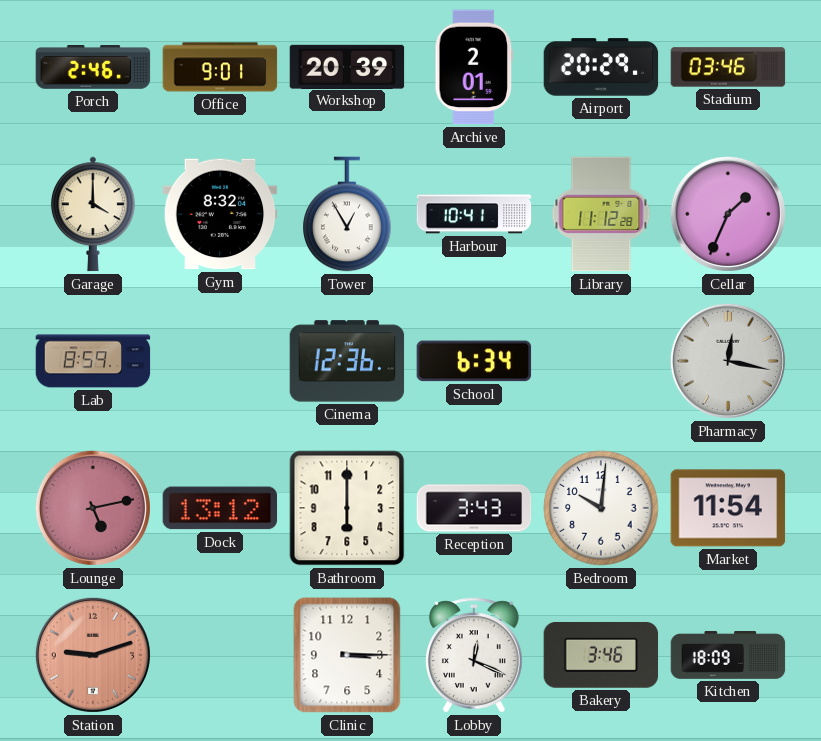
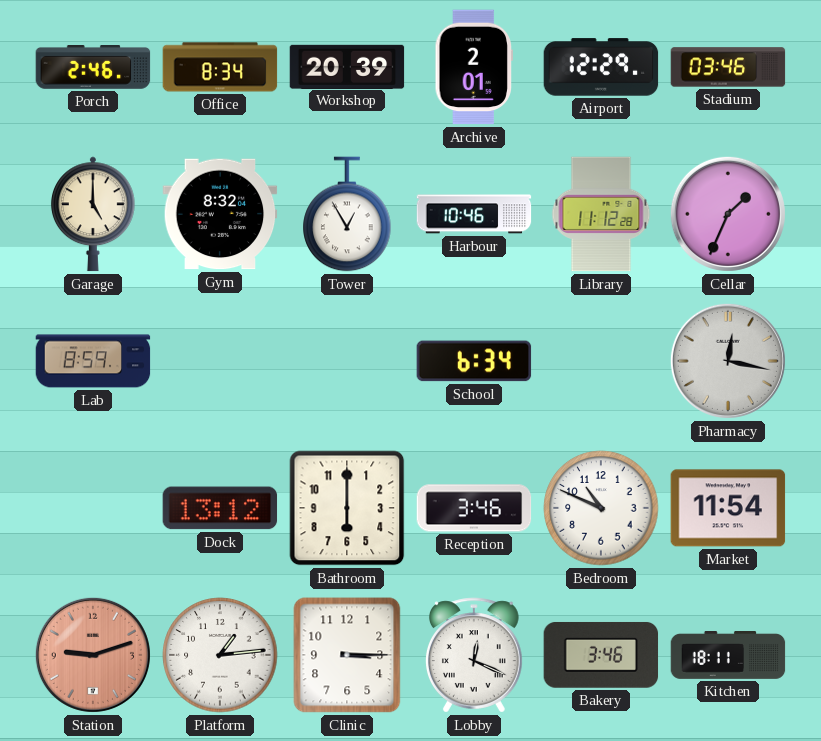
Office: 9:01 -> 8:34
Airport: 20:29 -> 12:29
Garage: 4:00 -> 5:00
Harbour: 10:41 -> 10:46
Cinema: 12:36 -> none
Lounge: 5:13 -> none
Reception: 3:43 -> 3:46
Bedroom: 10:01 -> 10:49
Platform: none -> 1:14
Kitchen: 18:09 -> 18:11
